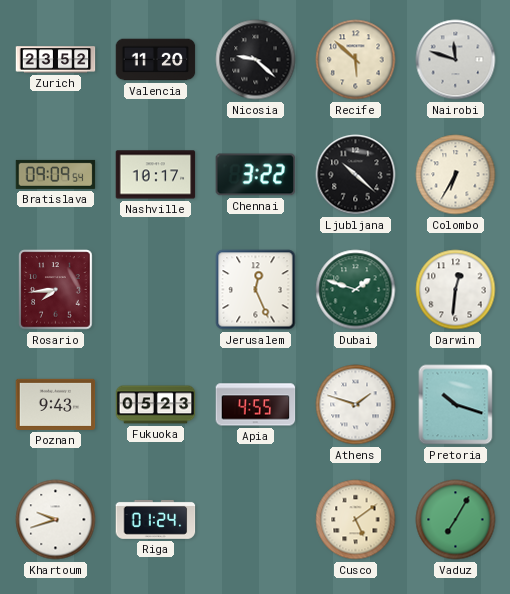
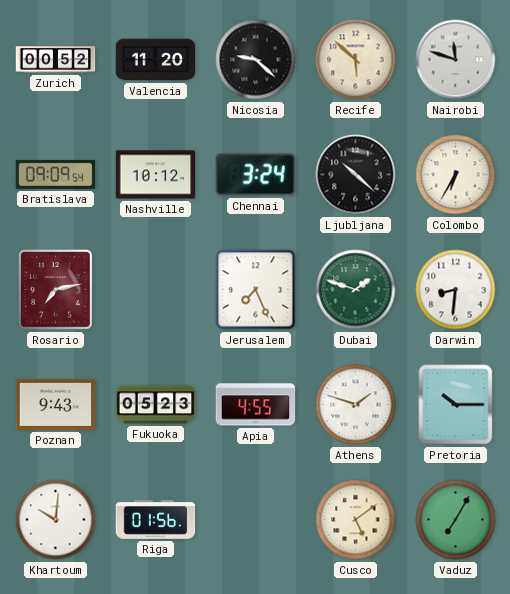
Zurich: 23:52 -> 00:52
Nashville: 10:17 -> 10:12
Chennai: 3:22 -> 3:24
Rosario: 7:44 -> 7:13
Jerusalem: 12:26 -> 7:26
Darwin: 12:31 -> 8:31
Pretoria: 10:18 -> 10:15
Khartoum: 9:42 -> 10:01
Riga: 01:24 -> 01:56
